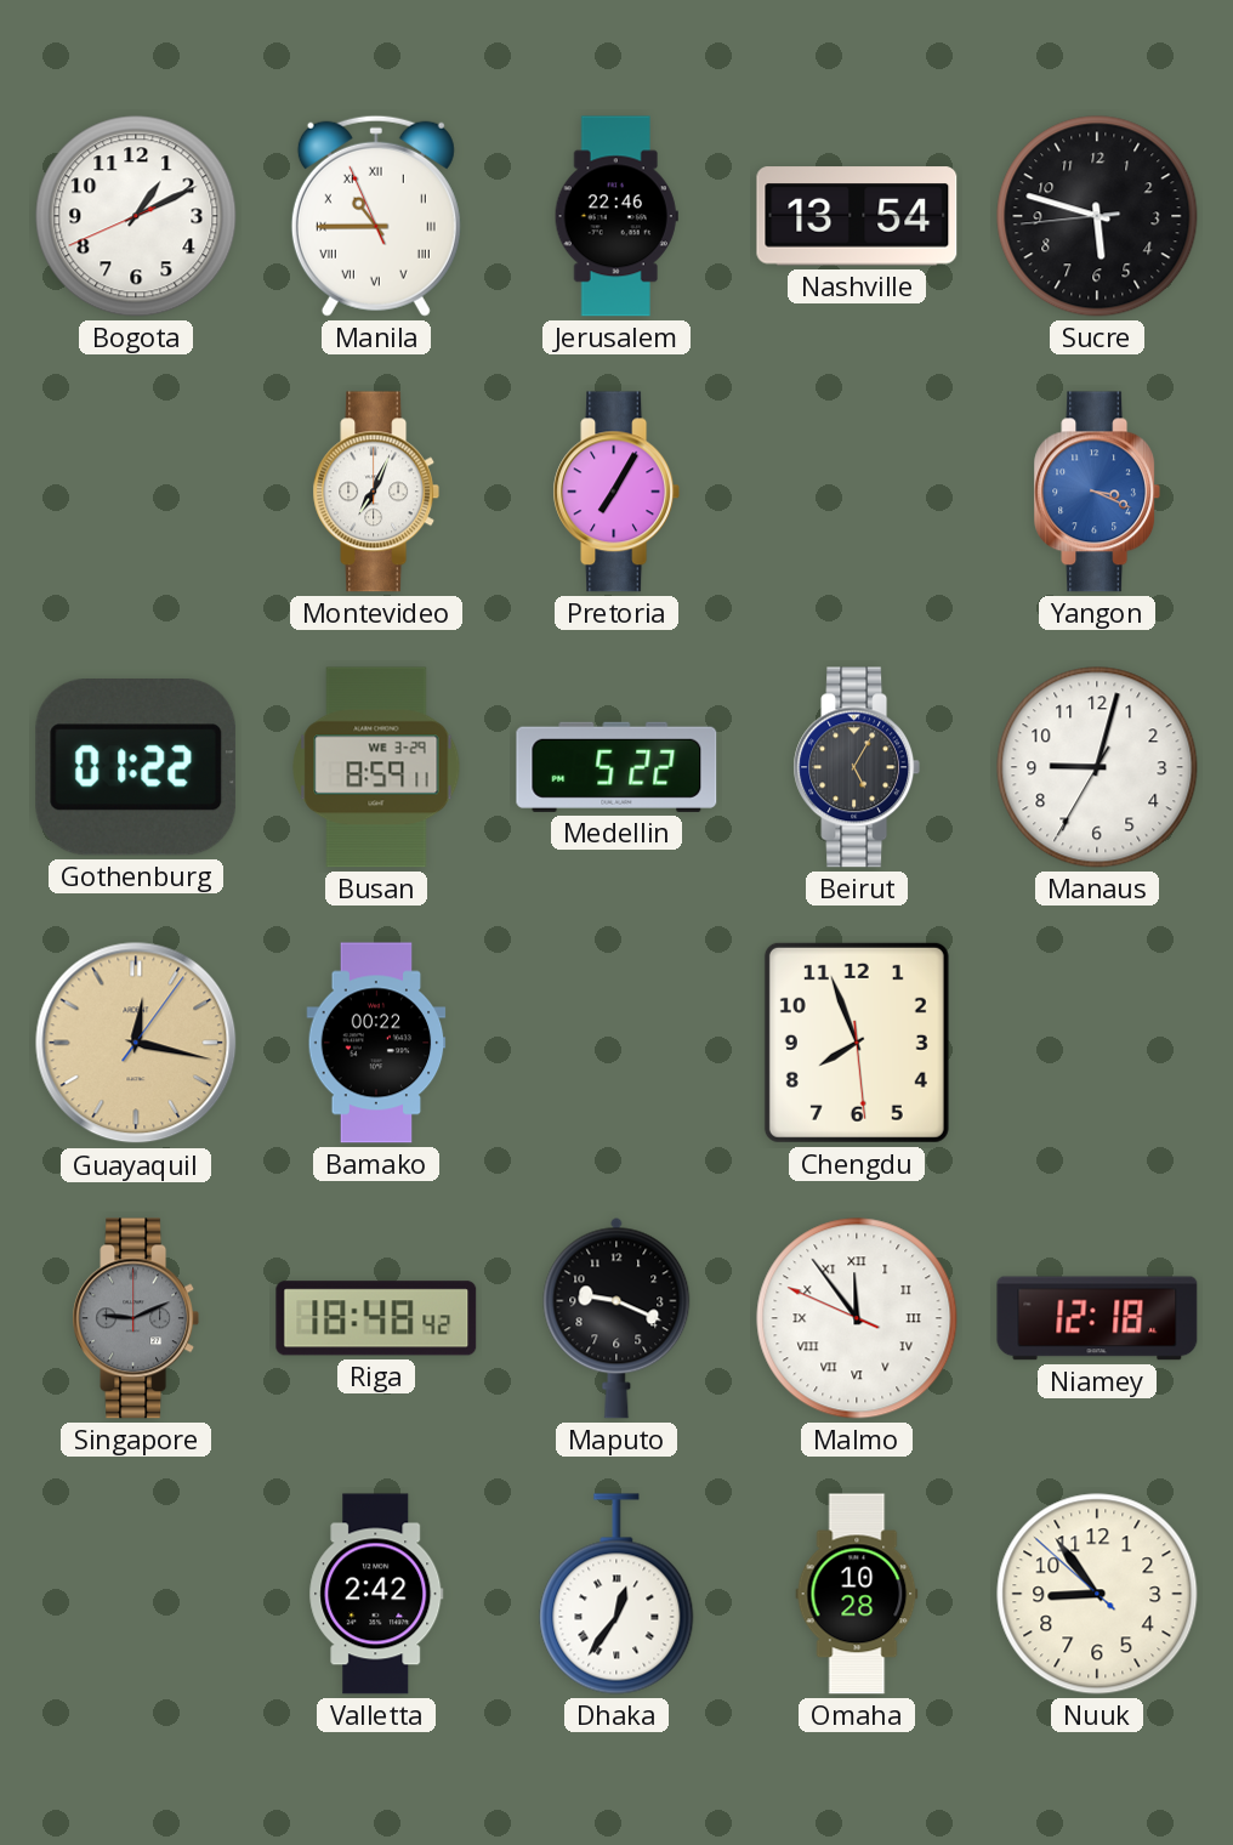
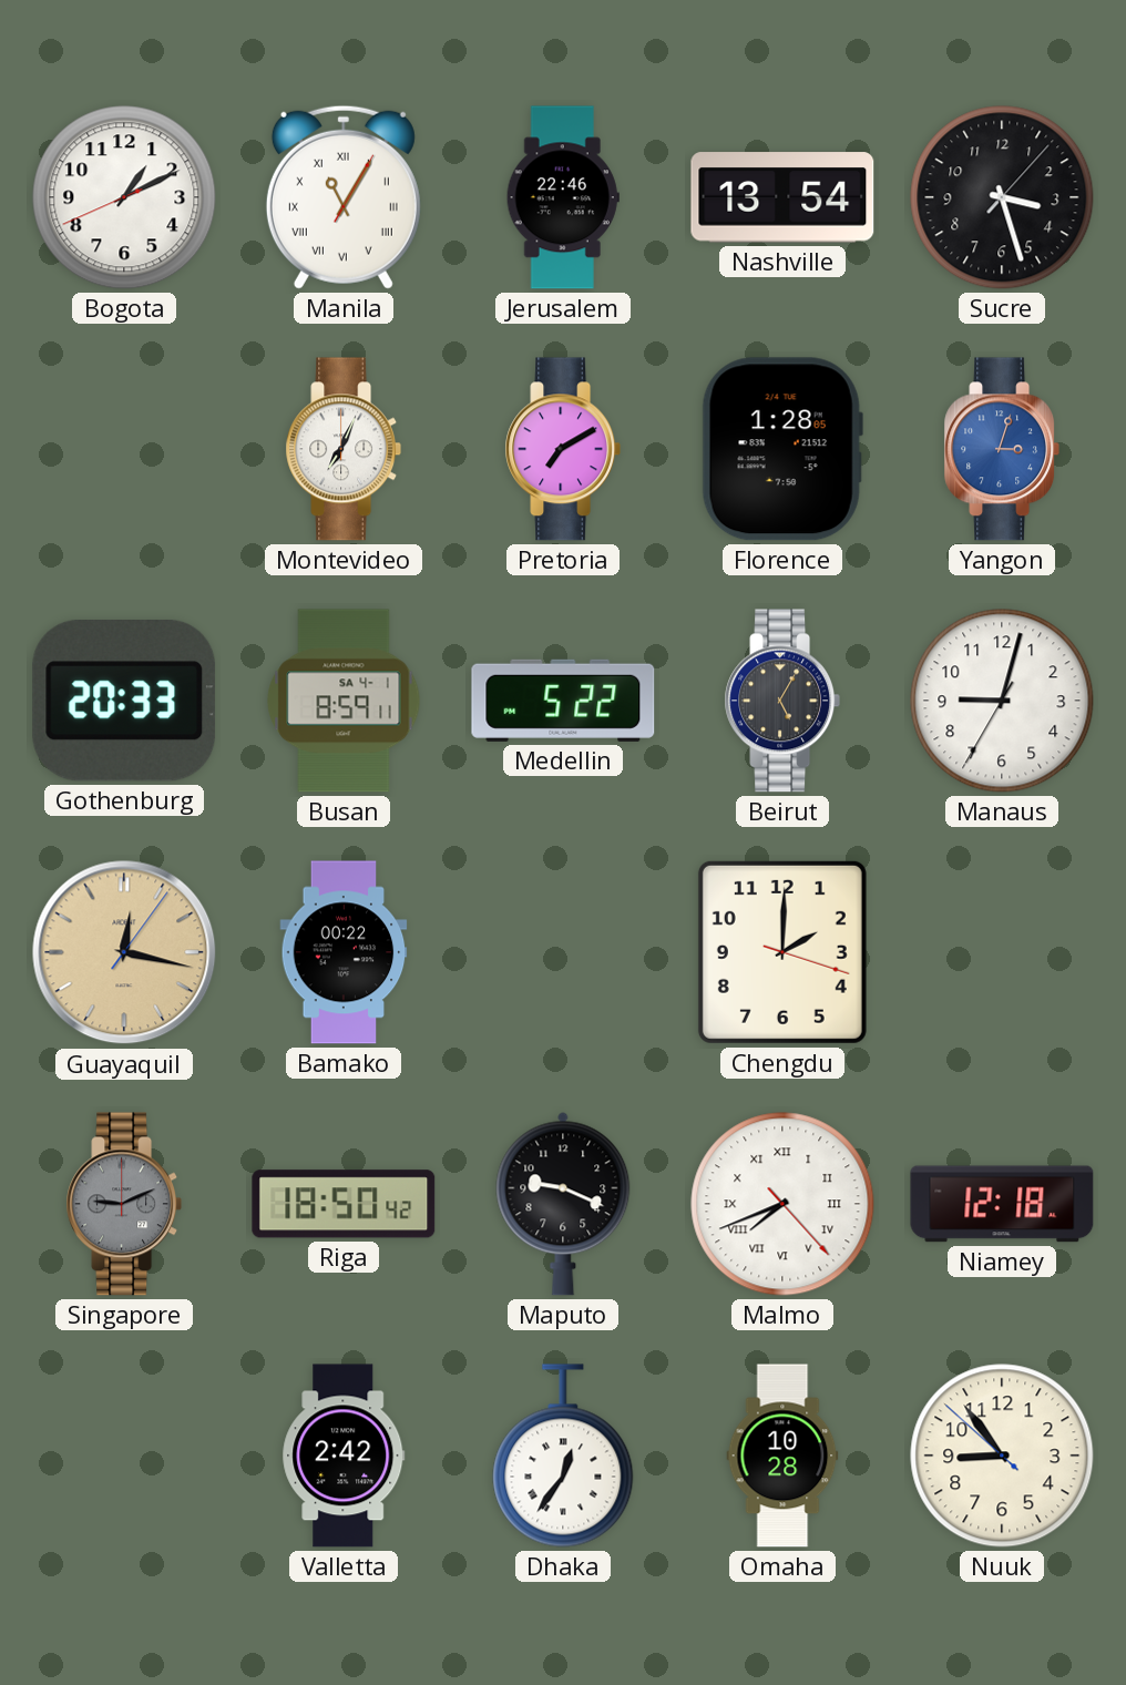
Manila: 10:44 -> 11:05
Sucre: 5:47 -> 3:27
Pretoria: 7:05 -> 7:10
Florence: none -> 1:28
Yangon: 3:19 -> 3:03
Gothenburg: 01:22 -> 20:33
Busan date: WE 3-29 -> SA 4-1
Chengdu: 7:56 -> 2:00
Riga: 18:48 -> 18:50
Malmo: 11:53 -> 7:41
